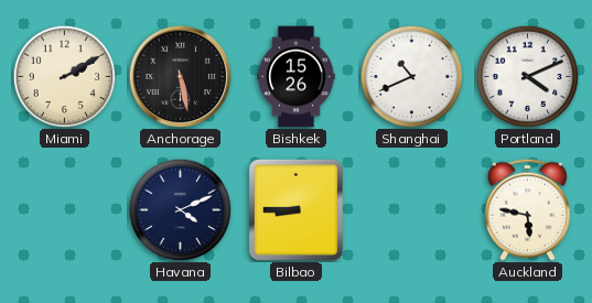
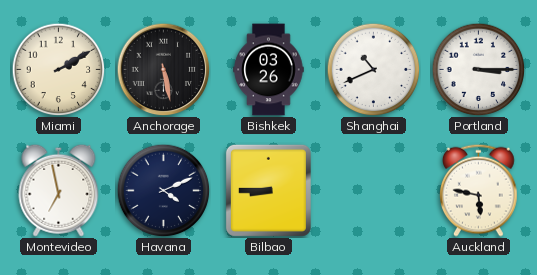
Bishkek: 15:26 -> 03:26
Portland: 4:11 -> 3:15
Montevideo: none -> 6:58
